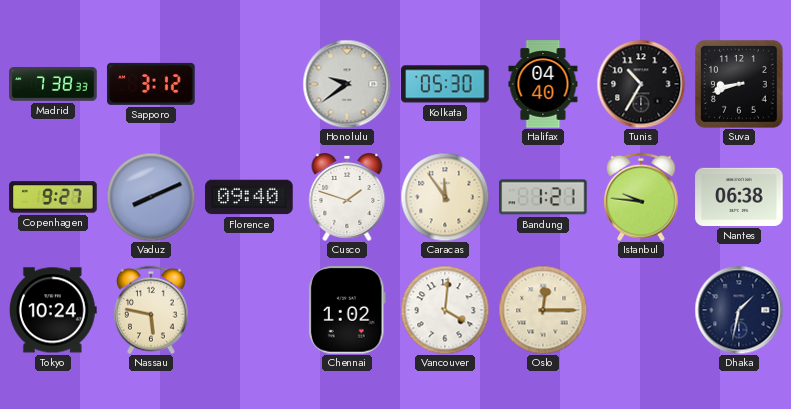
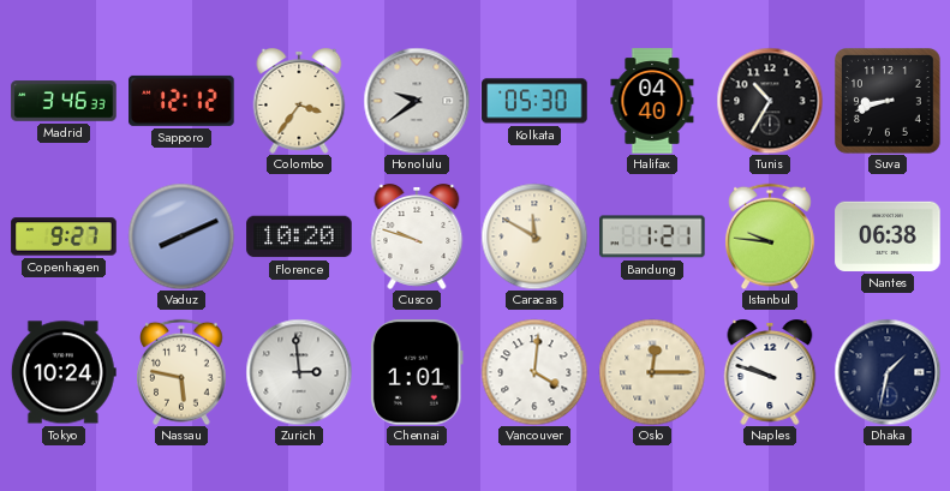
Madrid: 7:38 -> 3:46
Sapporo: 3:12 -> 12:12
Colombo: none -> 3:36
Florence: 09:40 -> 10:20
Cusco: 1:48 -> 9:48
Caracas: 11:54 -> 11:50
Zurich: none -> 2:59
Chennai: 1:02 -> 1:01
Naples: none -> 9:48
